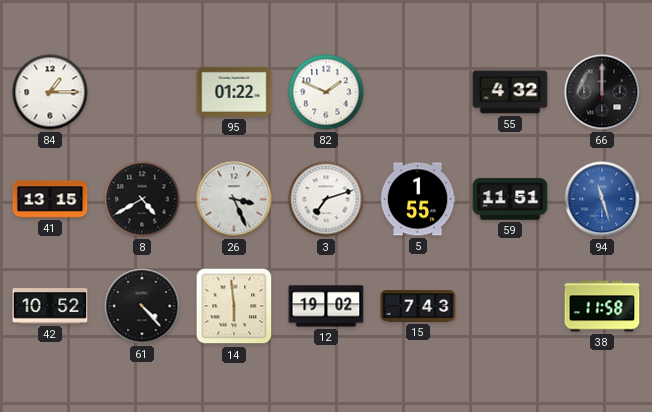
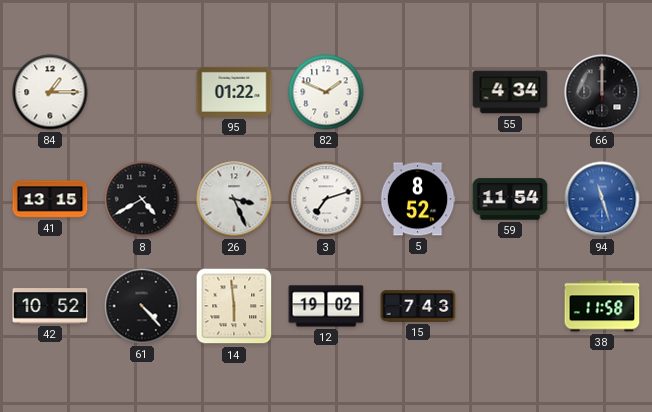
55: 4:32 -> 4:34
5: 1:55 -> 8:52
59: 11:51 -> 11:54
